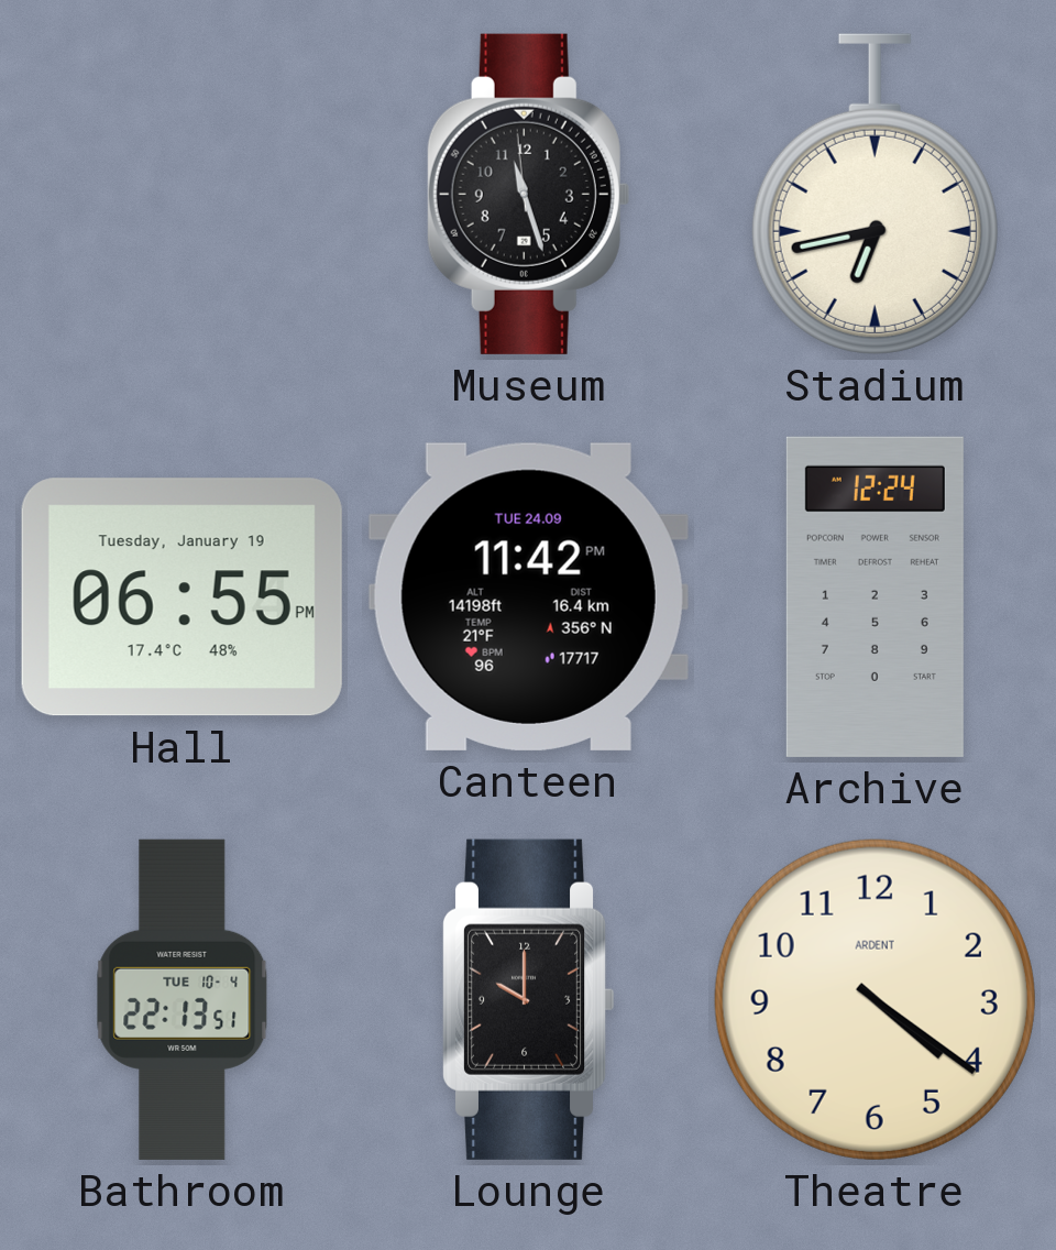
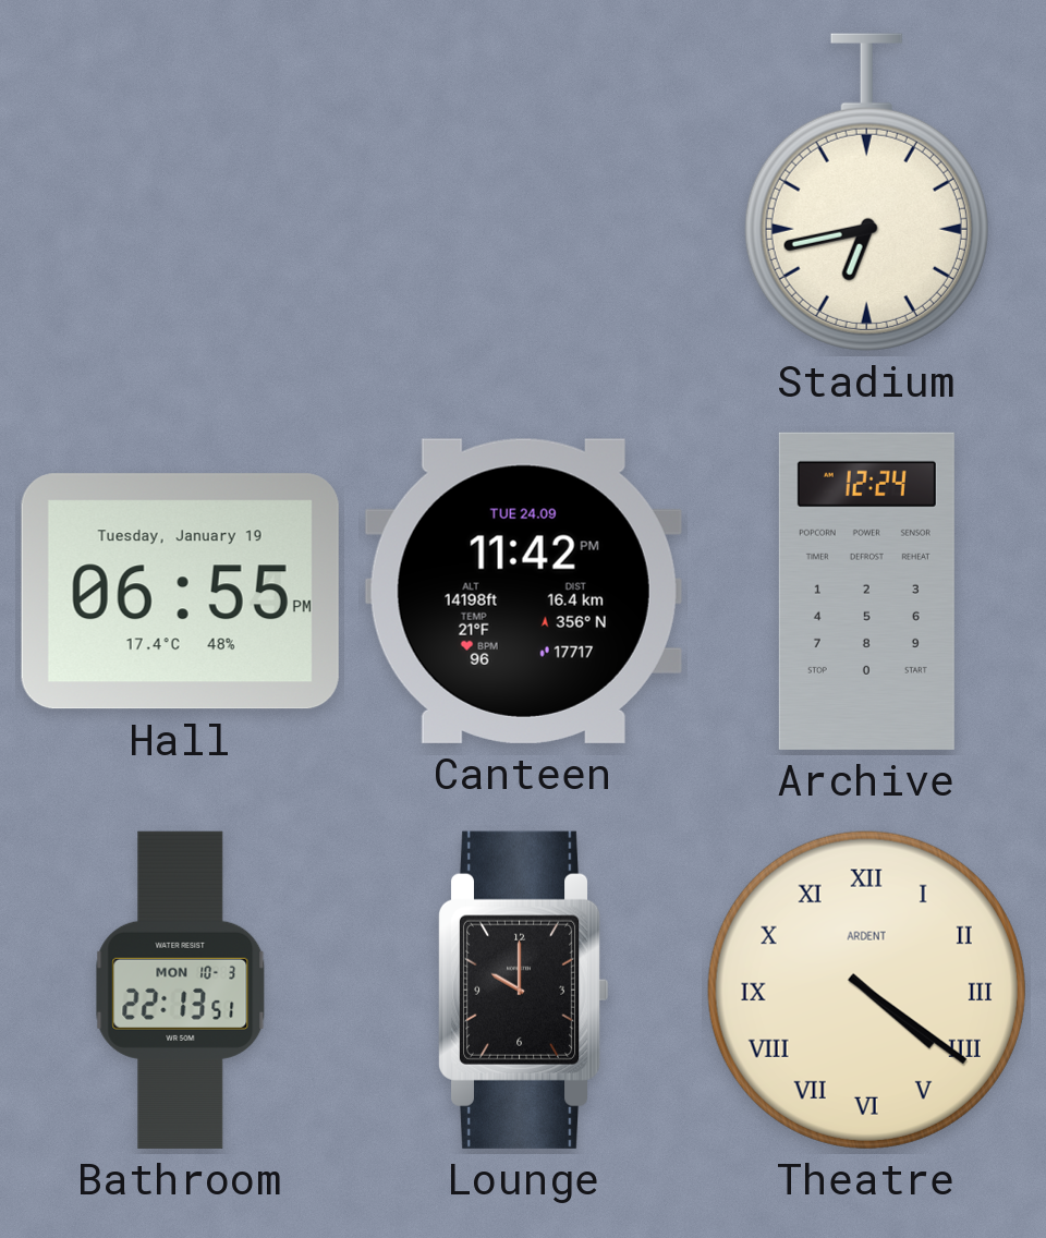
Museum: 11:26 -> none
Bathroom date: TUE 10-4 -> MON 10-3
Theatre numerals: Arabic -> Roman
